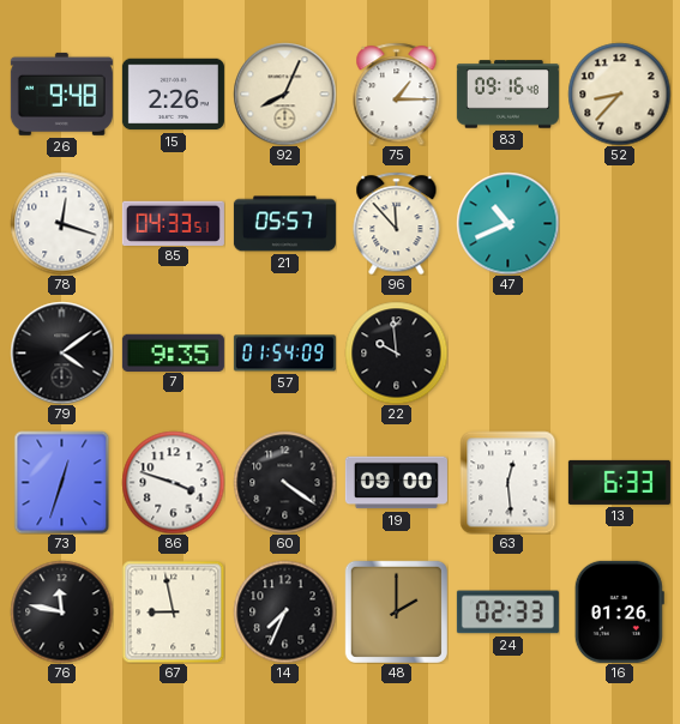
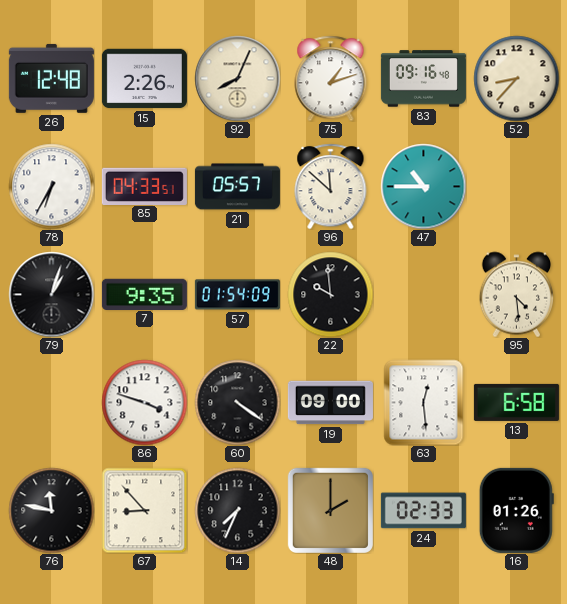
26: 9:48 -> 12:48
75: 1:15 -> 1:12
78: 12:18 -> 6:35
96: 11:53 -> 11:52
47: 10:41 -> 10:45
79: 4:09 -> 1:03
95: none -> 4:29
73: 12:33 -> none
13: 6:33 -> 6:58
67: 8:58 -> 8:53
